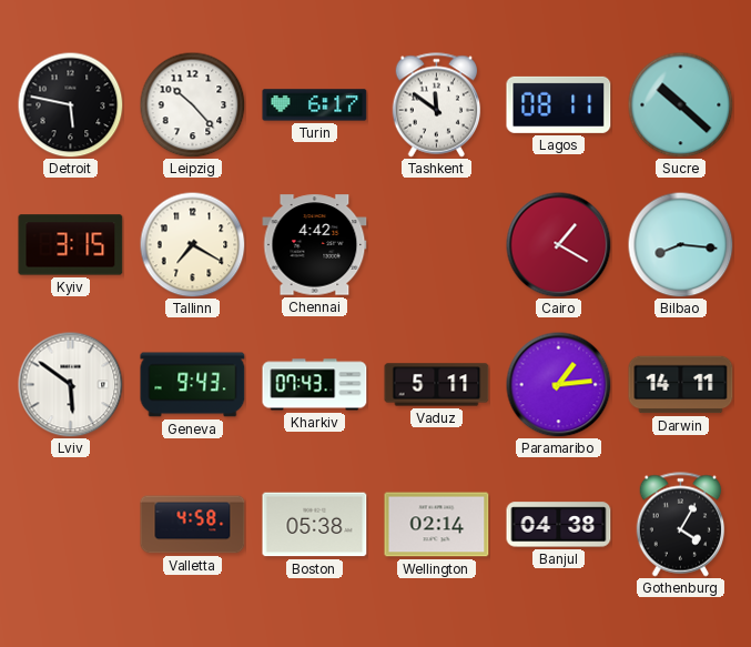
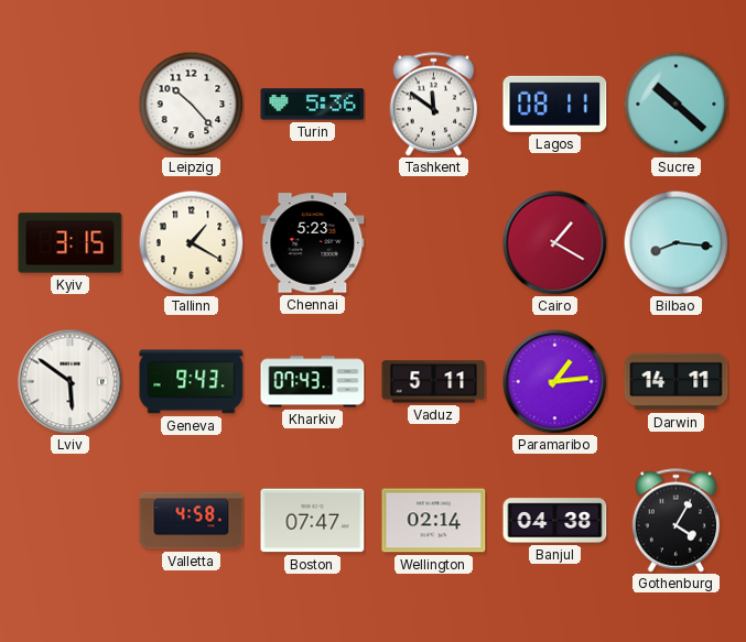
Detroit: 5:47 -> none
Turin: 6:17 -> 5:36
Tallinn: 7:20 -> 1:20
Chennai: 4:42 -> 5:23
Boston: 05:38 -> 07:47
